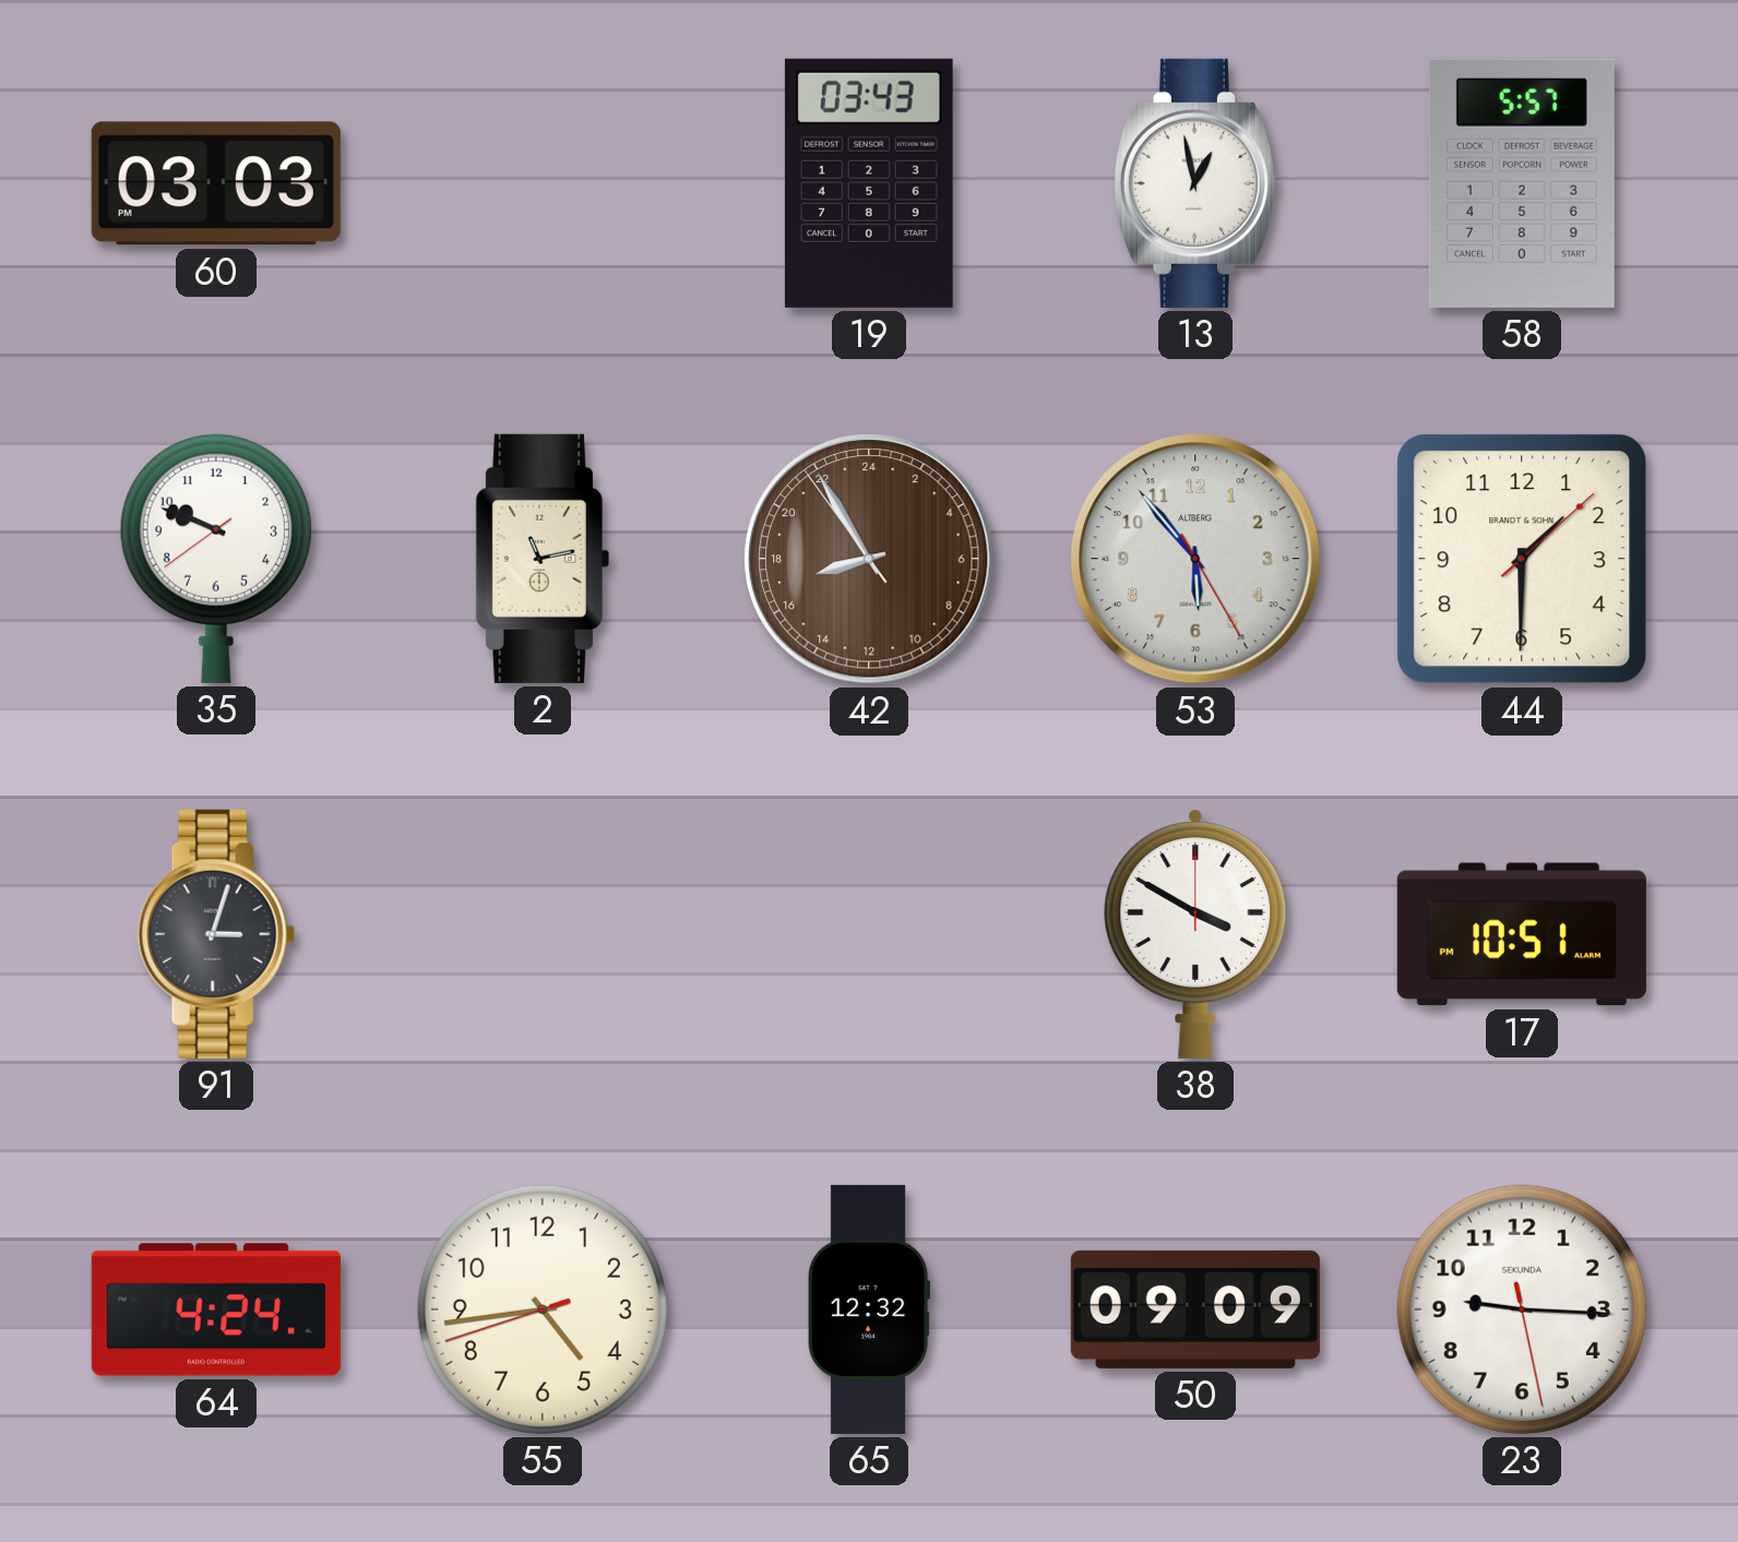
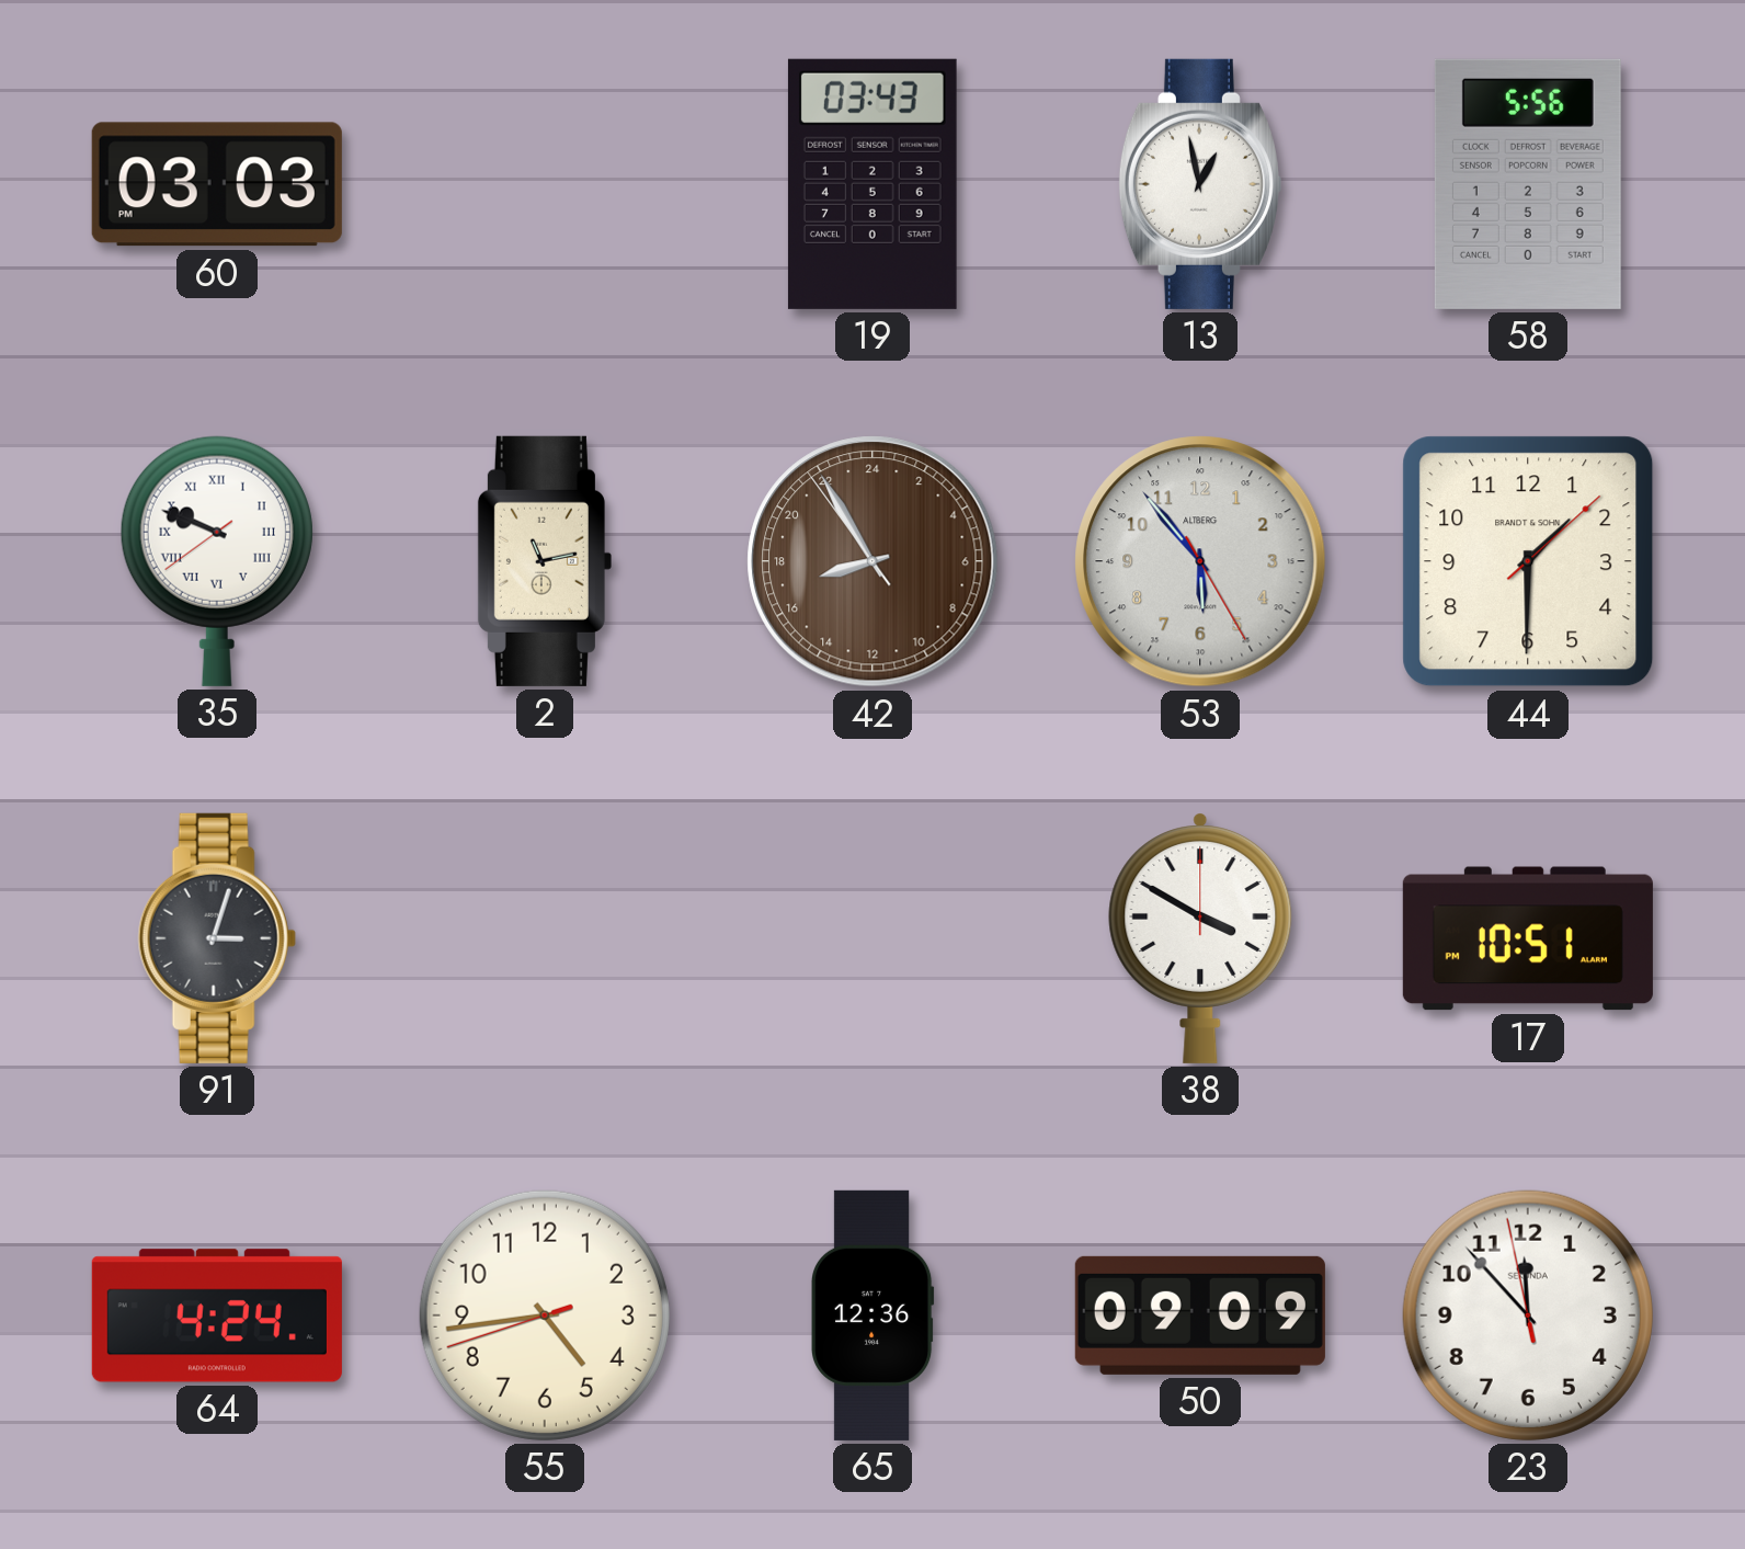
58: 5:57 -> 5:56
35 numerals: Arabic -> Roman
65: 12:32 -> 12:36
23: 9:15 -> 11:52
